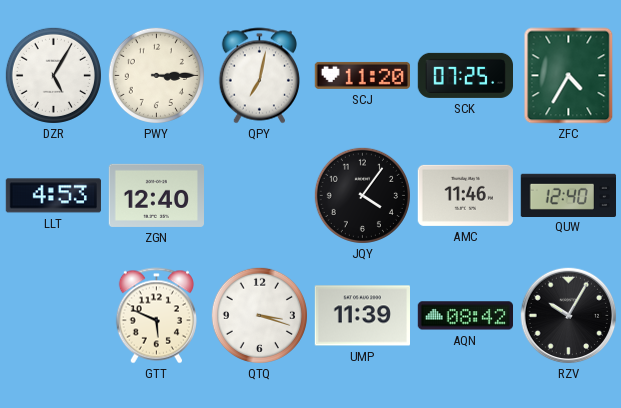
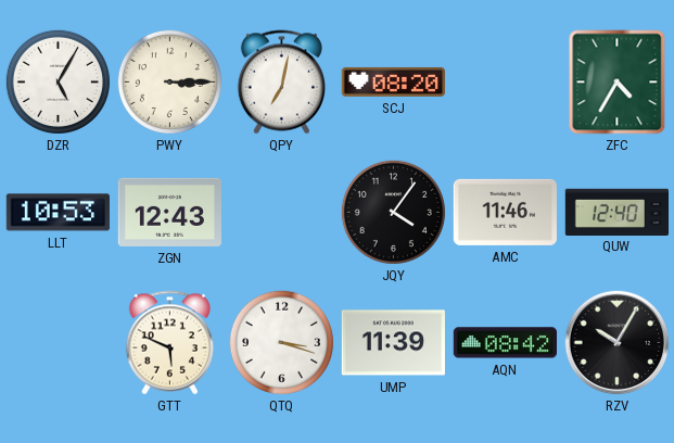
SCJ: 11:20 -> 08:20
SCK: 07:25 -> none
LLT: 4:53 -> 10:53
ZGN: 12:40 -> 12:43
